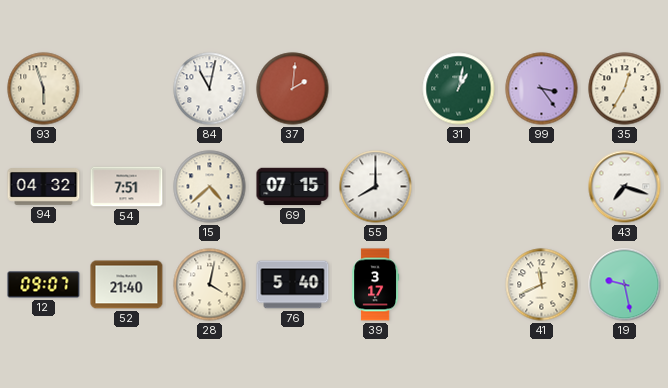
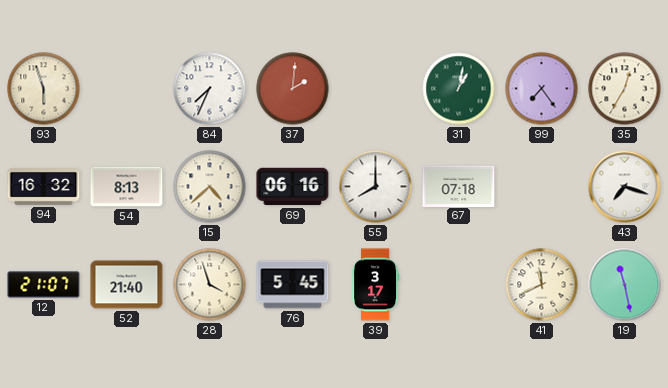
84: 11:02 -> 7:34
99: 3:24 -> 7:24
94: 04:32 -> 16:32
54: 7:51 -> 8:13
69: 07:15 -> 06:16
67: none -> 07:18
12: 09:07 -> 21:07
28: 4:02 -> 3:57
76: 5:40 -> 5:45
19: 9:28 -> 11:28
